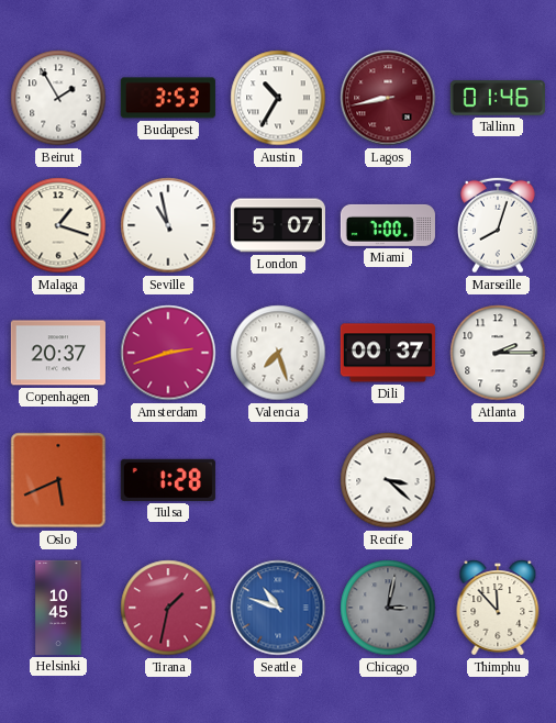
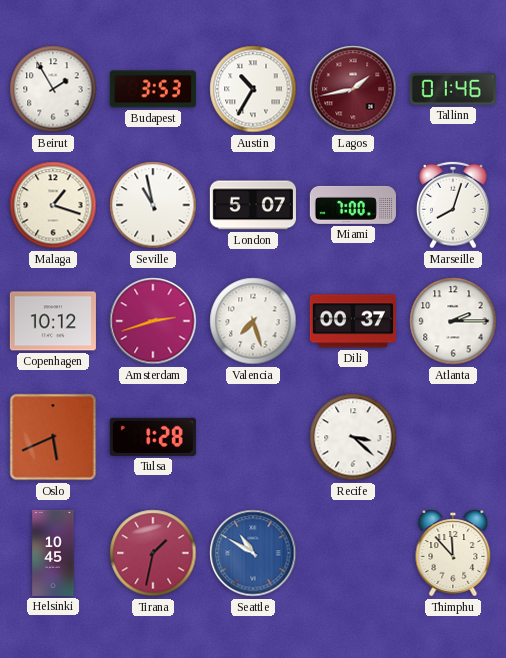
Lagos: 8:43 -> 1:43
Copenhagen: 20:37 -> 10:12
Seattle: 10:48 -> 10:50
Chicago: 3:02 -> none
